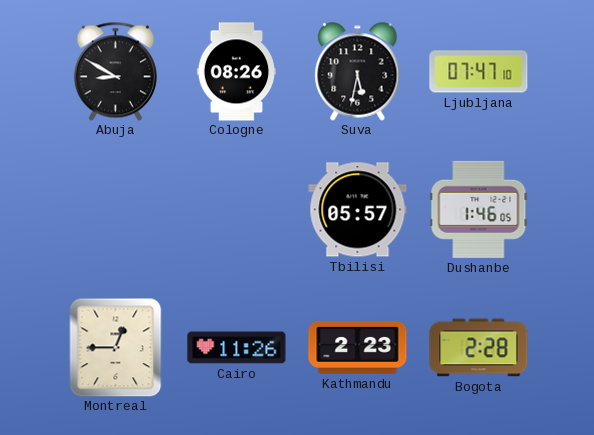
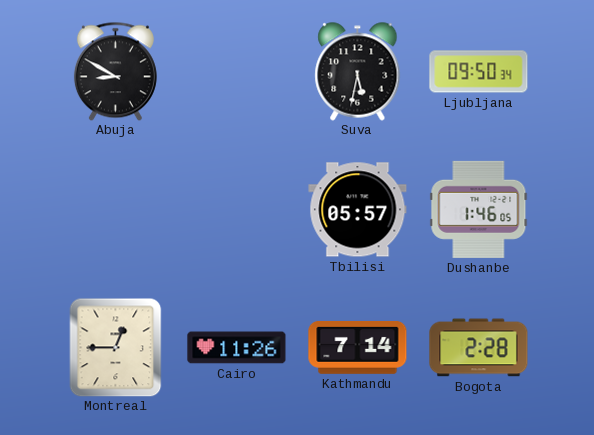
Cologne: 08:26 -> none
Ljubljana: 07:47 -> 09:50
Kathmandu: 2:23 -> 7:14
